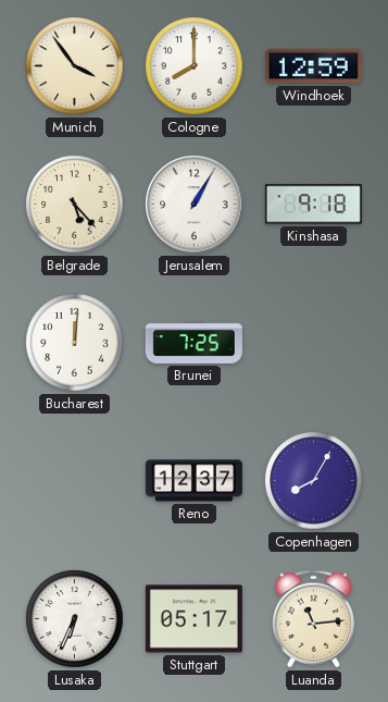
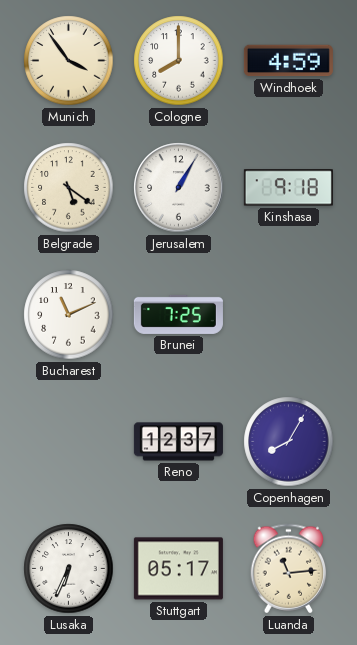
Windhoek: 12:59 -> 4:59
Belgrade: 5:23 -> 5:21
Bucharest: 12:01 -> 11:11
